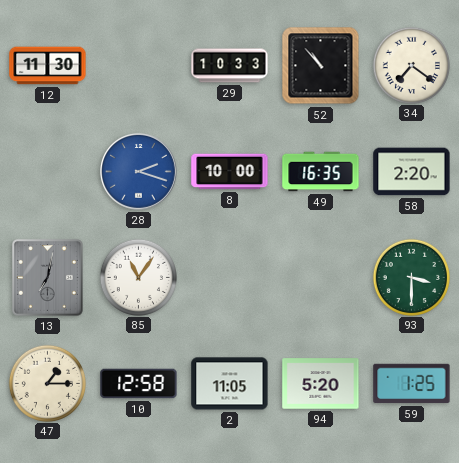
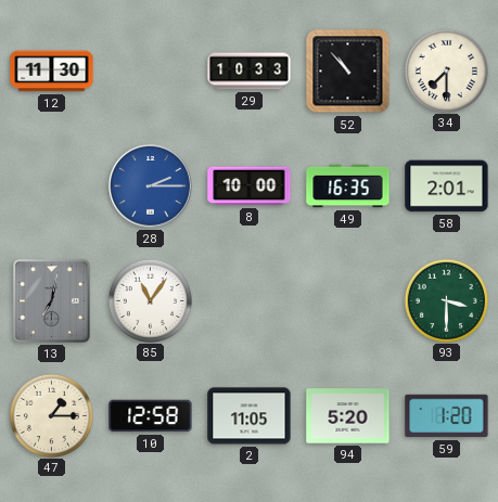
34: 7:21 -> 7:30
28: 2:18 -> 2:15
58: 2:20 -> 2:01
59: 1:25 -> 1:20
